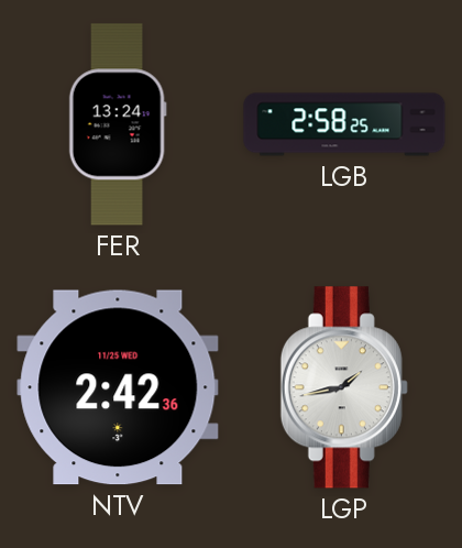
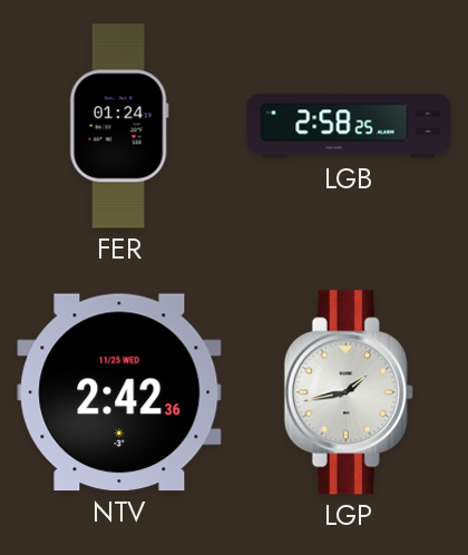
FER: 13:24 -> 01:24
